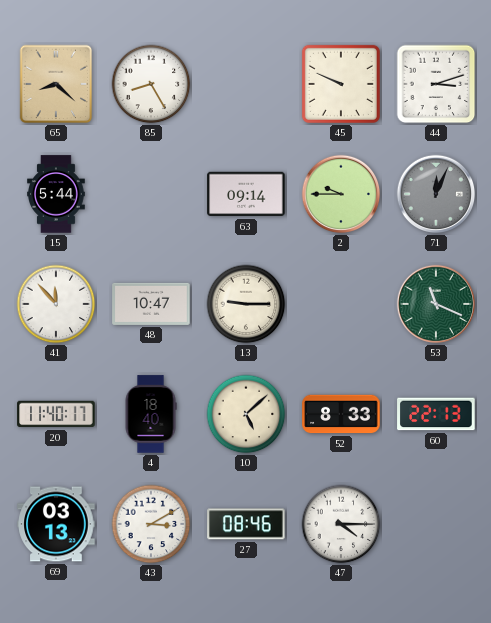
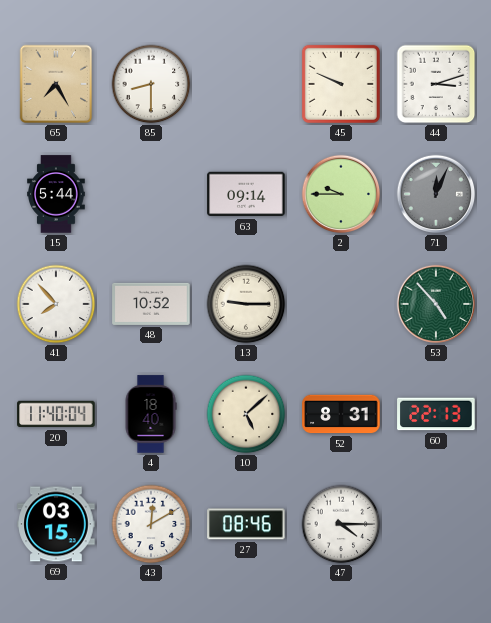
65: 8:22 -> 7:25
85: 8:25 -> 8:30
41: 11:53 -> 7:53
48: 10:47 -> 10:52
53: 11:19 -> 4:53
20: 11:40:17 -> 11:40:04
52: 8:33 -> 8:31
69: 03:13 -> 03:15
43: 3:10 -> 12:10
